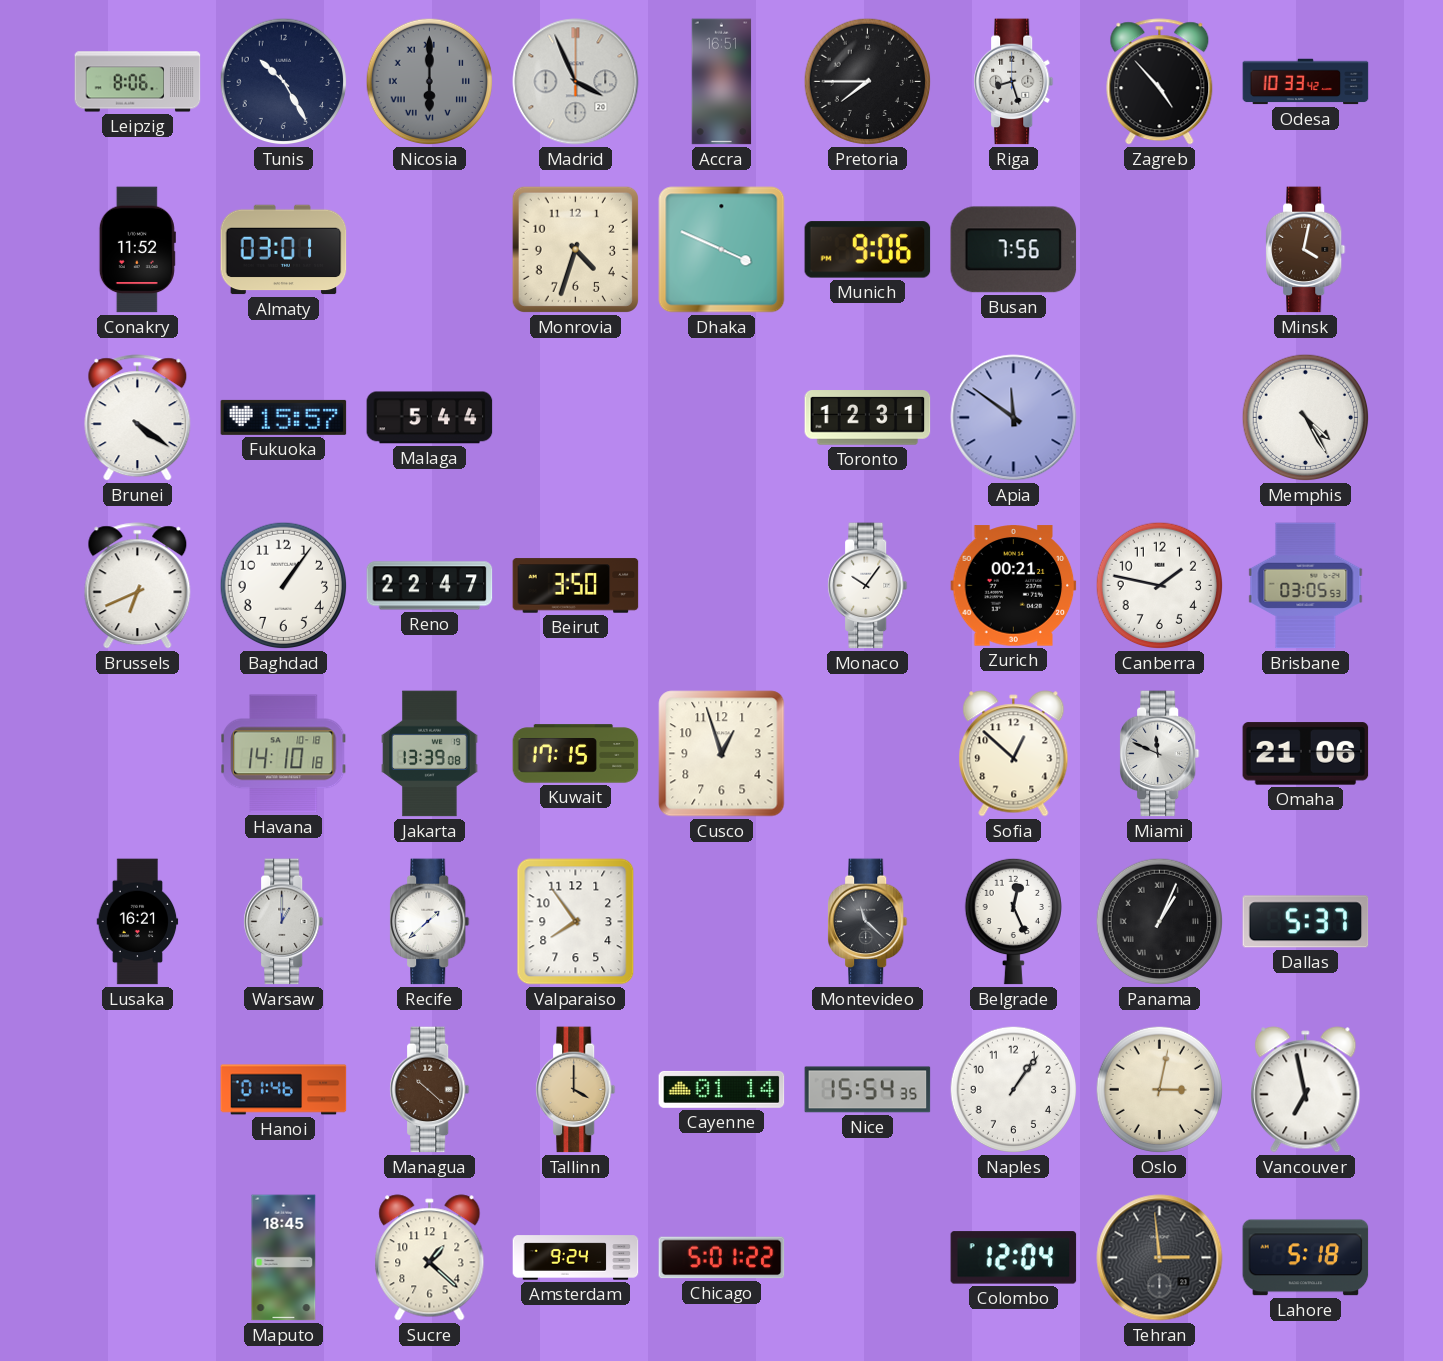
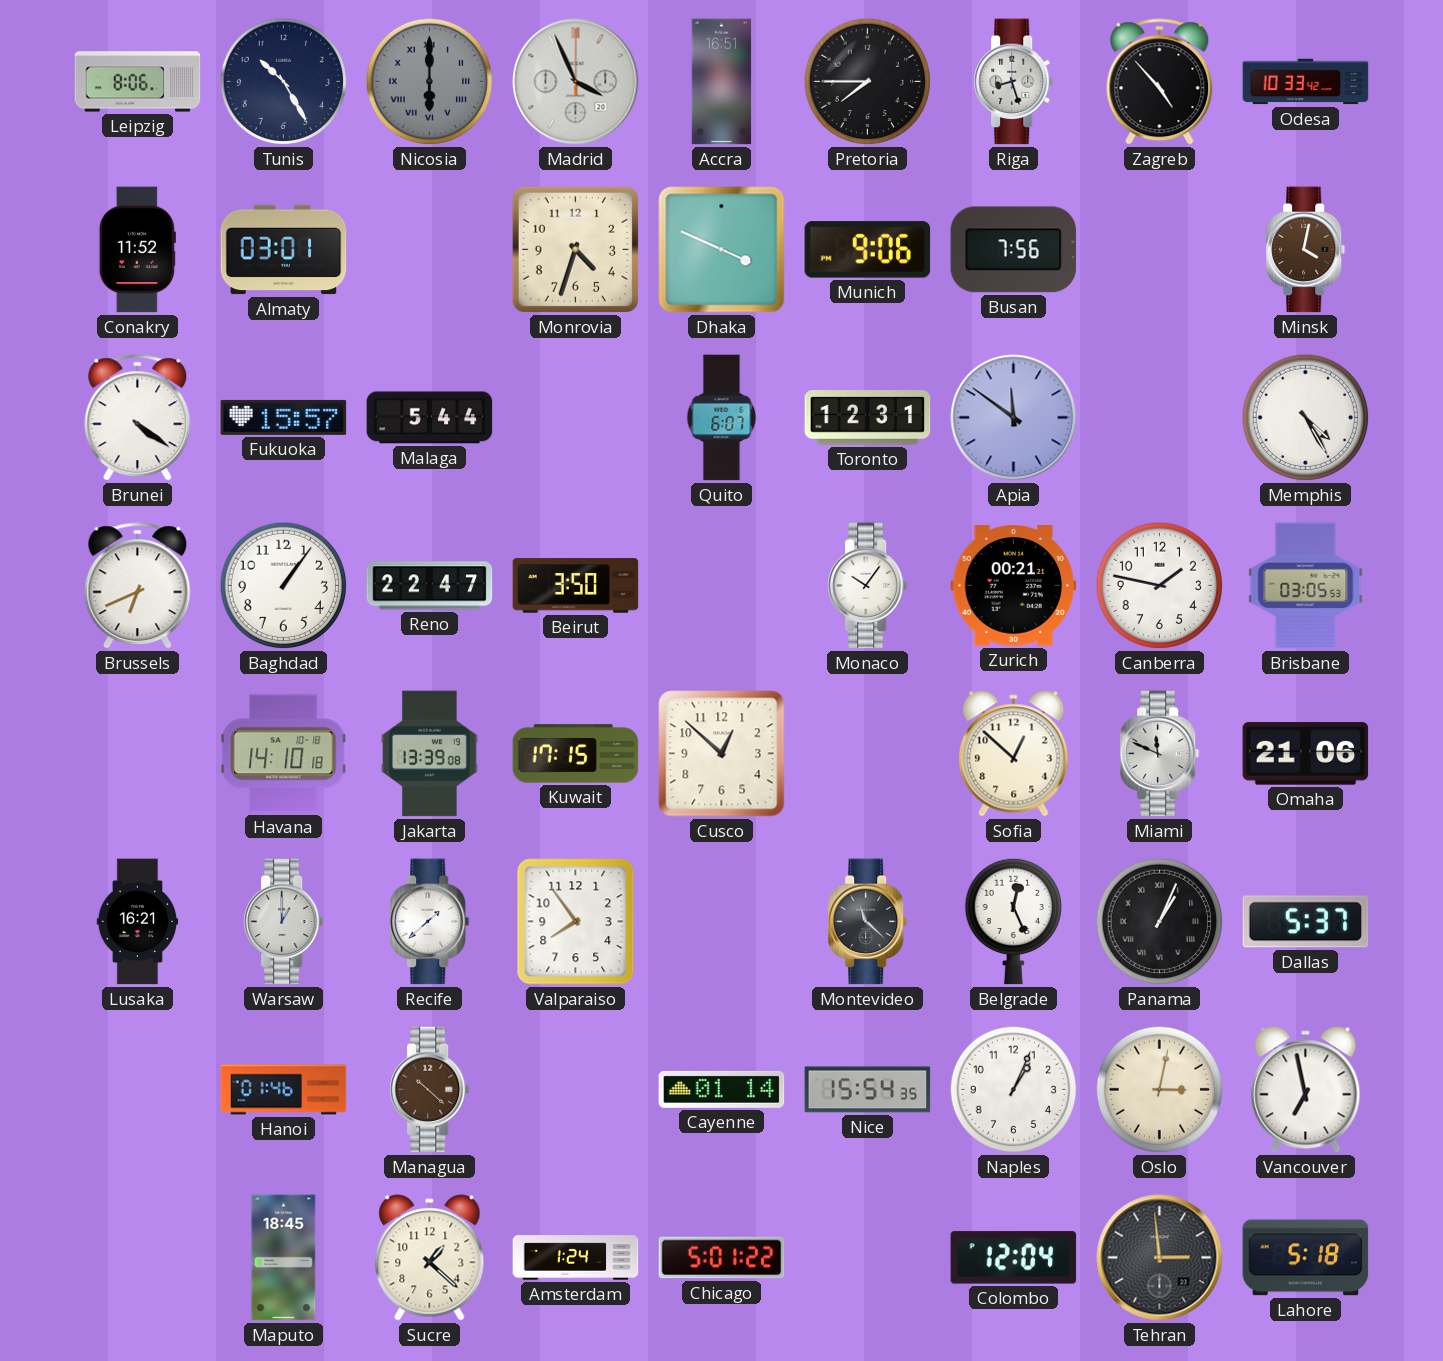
Quito: none -> 6:07
Cusco: 12:57 -> 12:52
Tallinn: 4:00 -> none
Naples: 1:06 -> 1:04
Amsterdam: 9:24 -> 1:24
